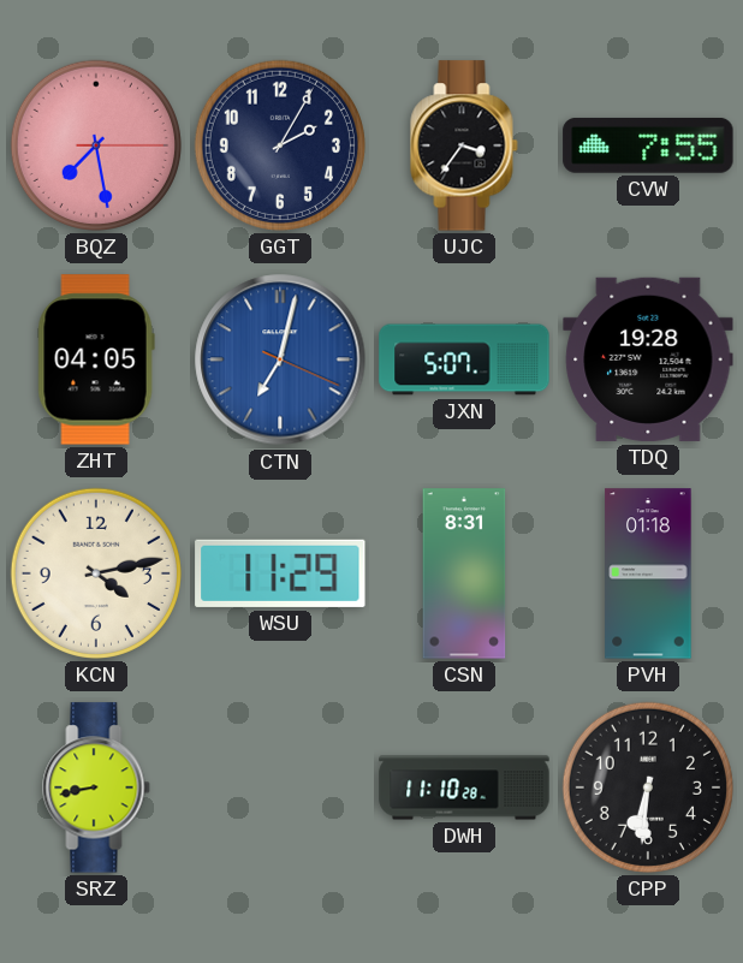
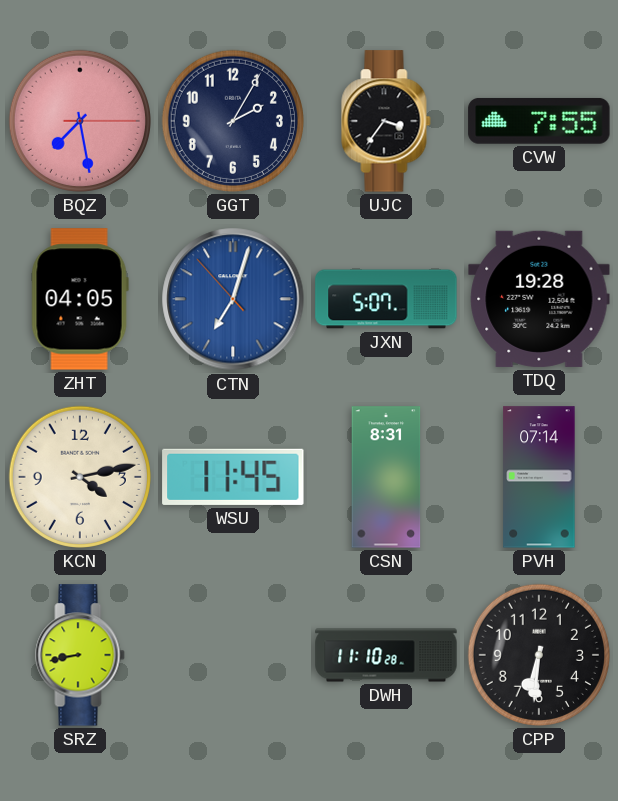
CTN: 7:02:19 -> 7:02:53
WSU: 11:29 -> 11:45
PVH: 01:18 -> 07:14
